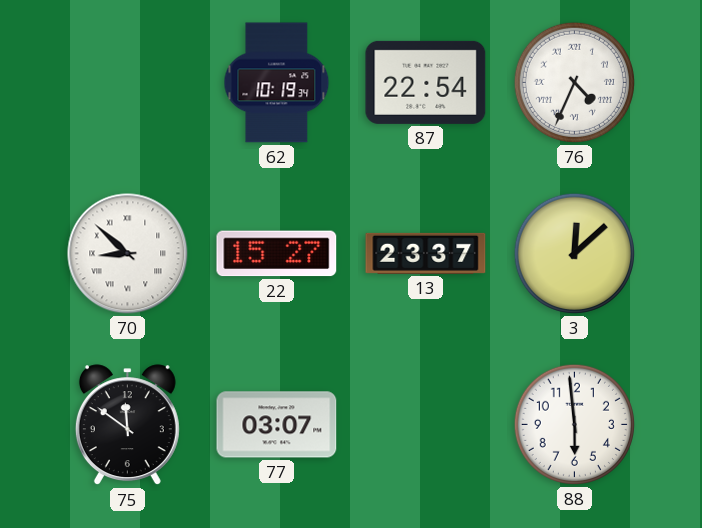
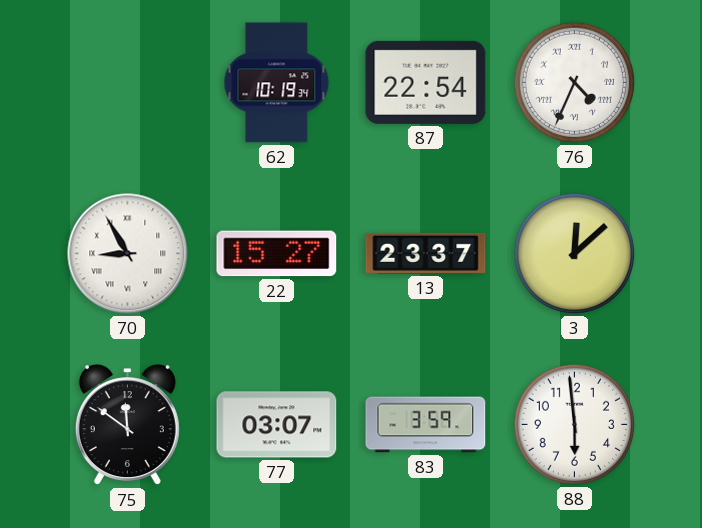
70: 8:52 -> 8:55
83: none -> 3:59
